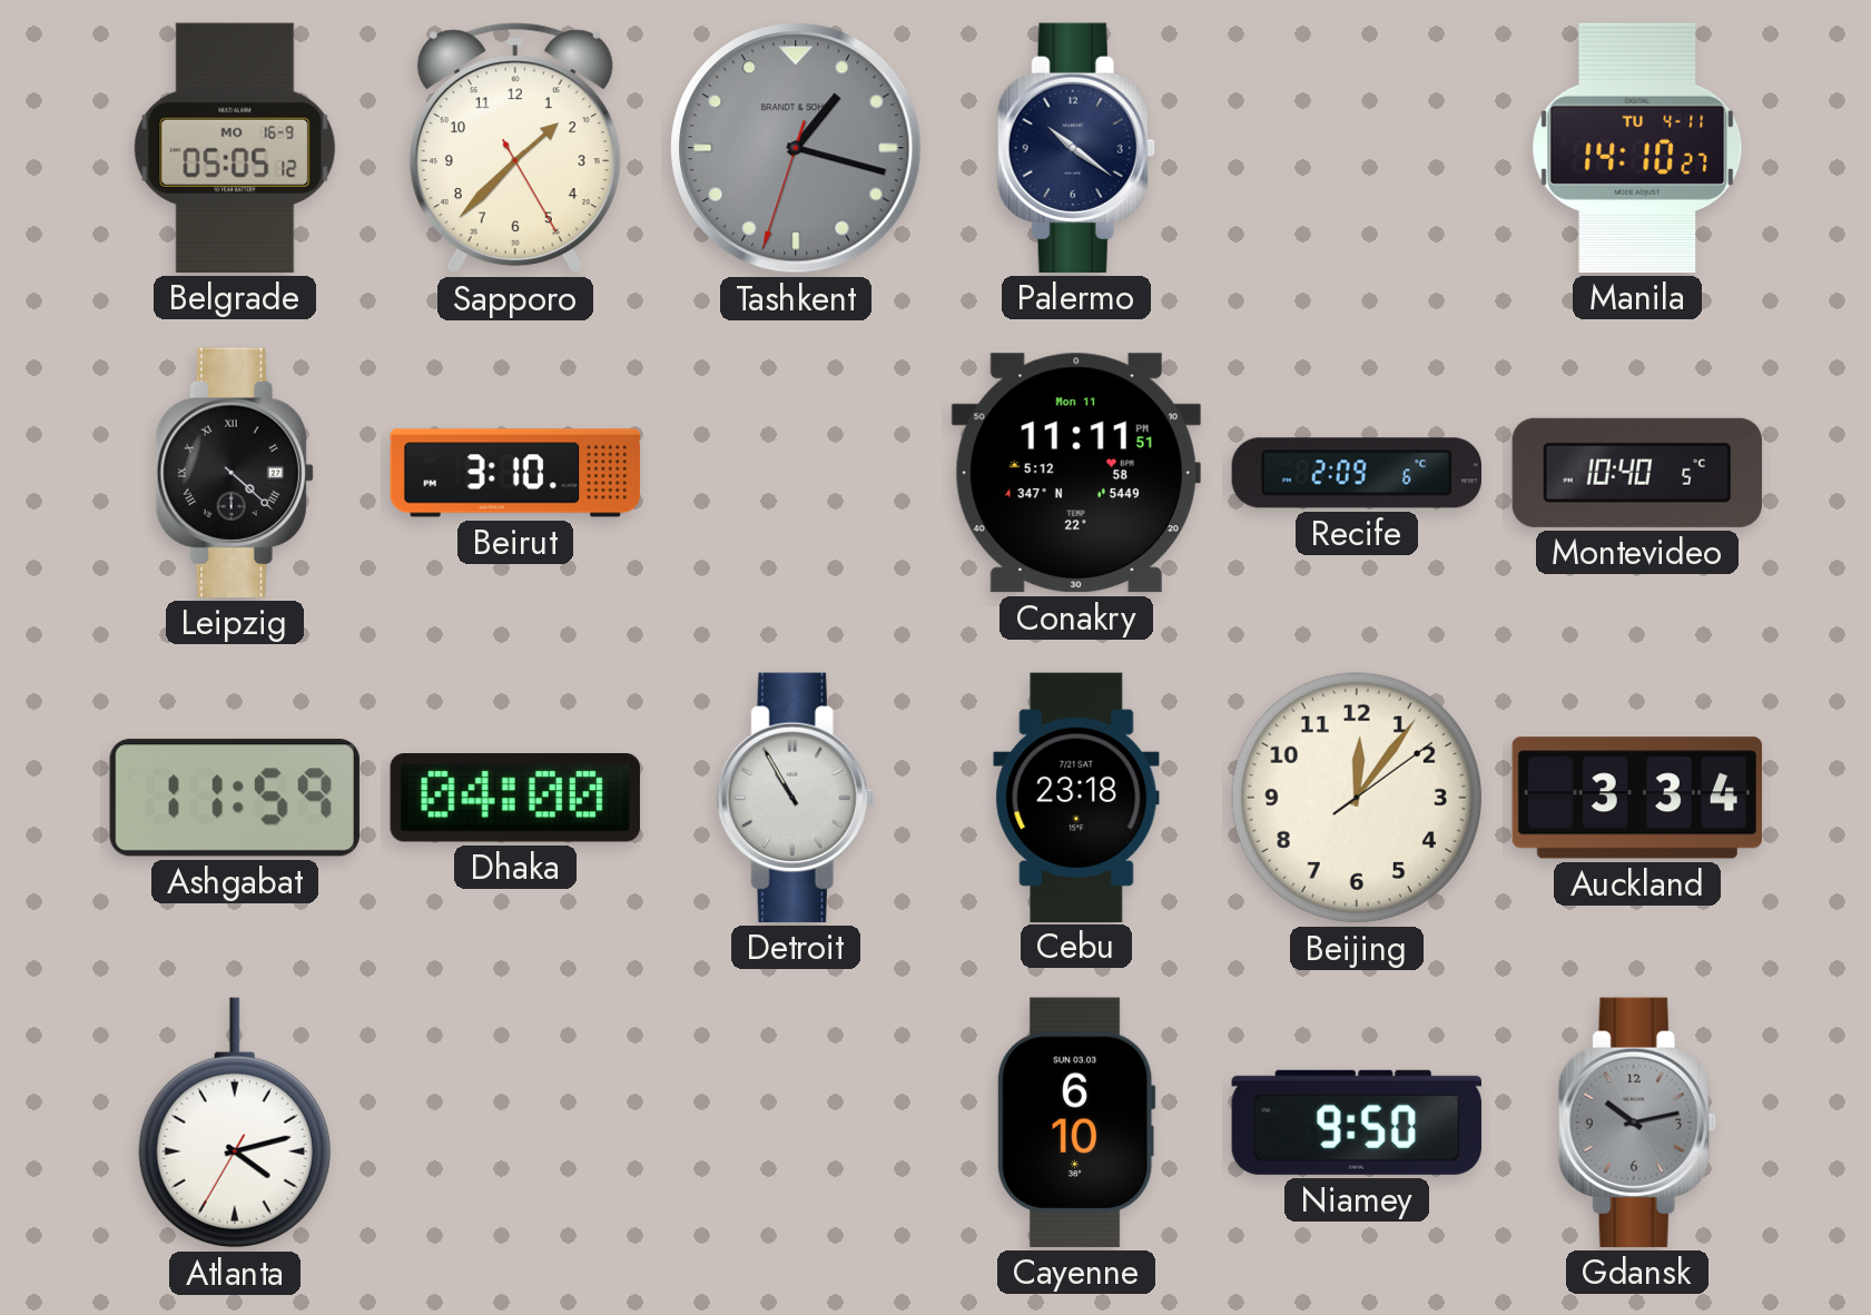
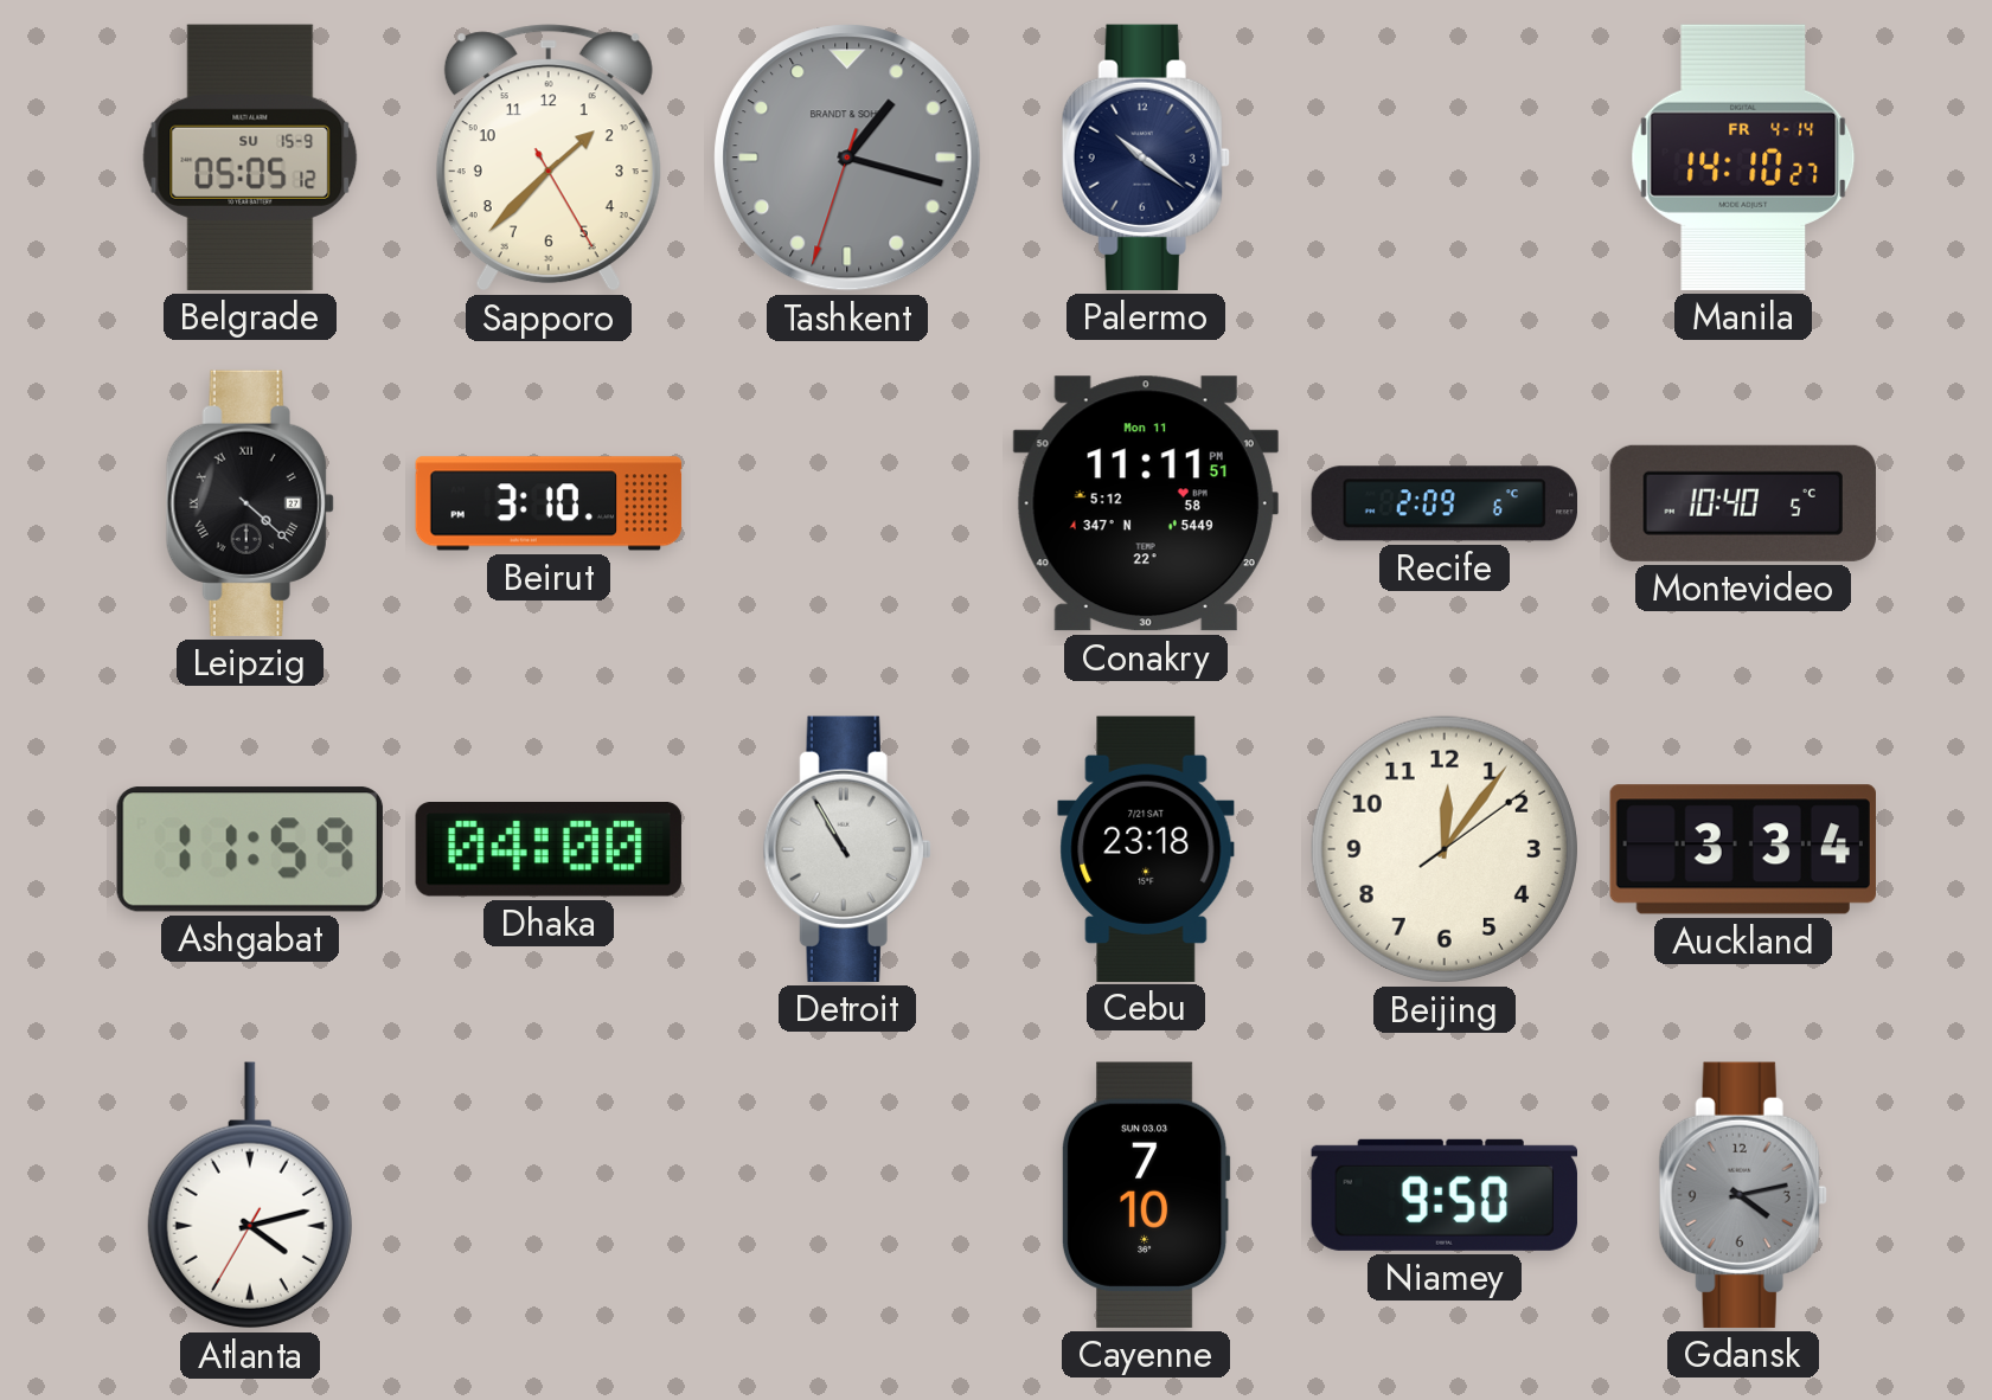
Belgrade date: MO 16-9 -> SU 15-9
Manila date: TU 4-11 -> FR 4-14
Cayenne: 6:10 -> 7:10
Gdansk: 10:13 -> 4:13
